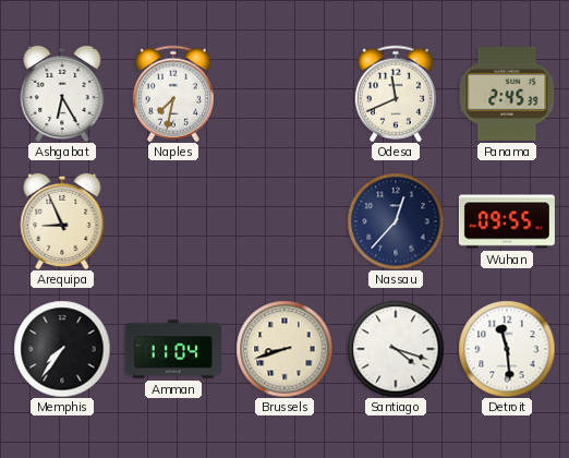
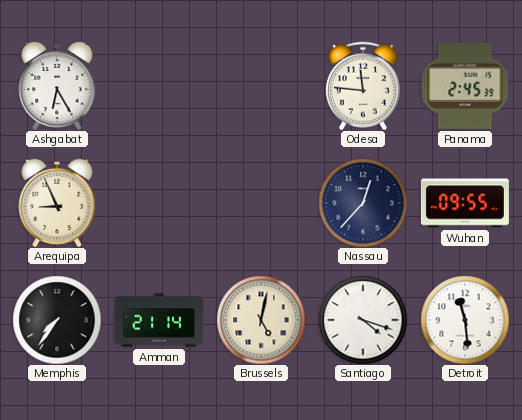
Naples: 7:32 -> none
Odesa: 11:41 -> 11:46
Amman: 11:04 -> 21:14
Brussels: 8:42 -> 5:02
